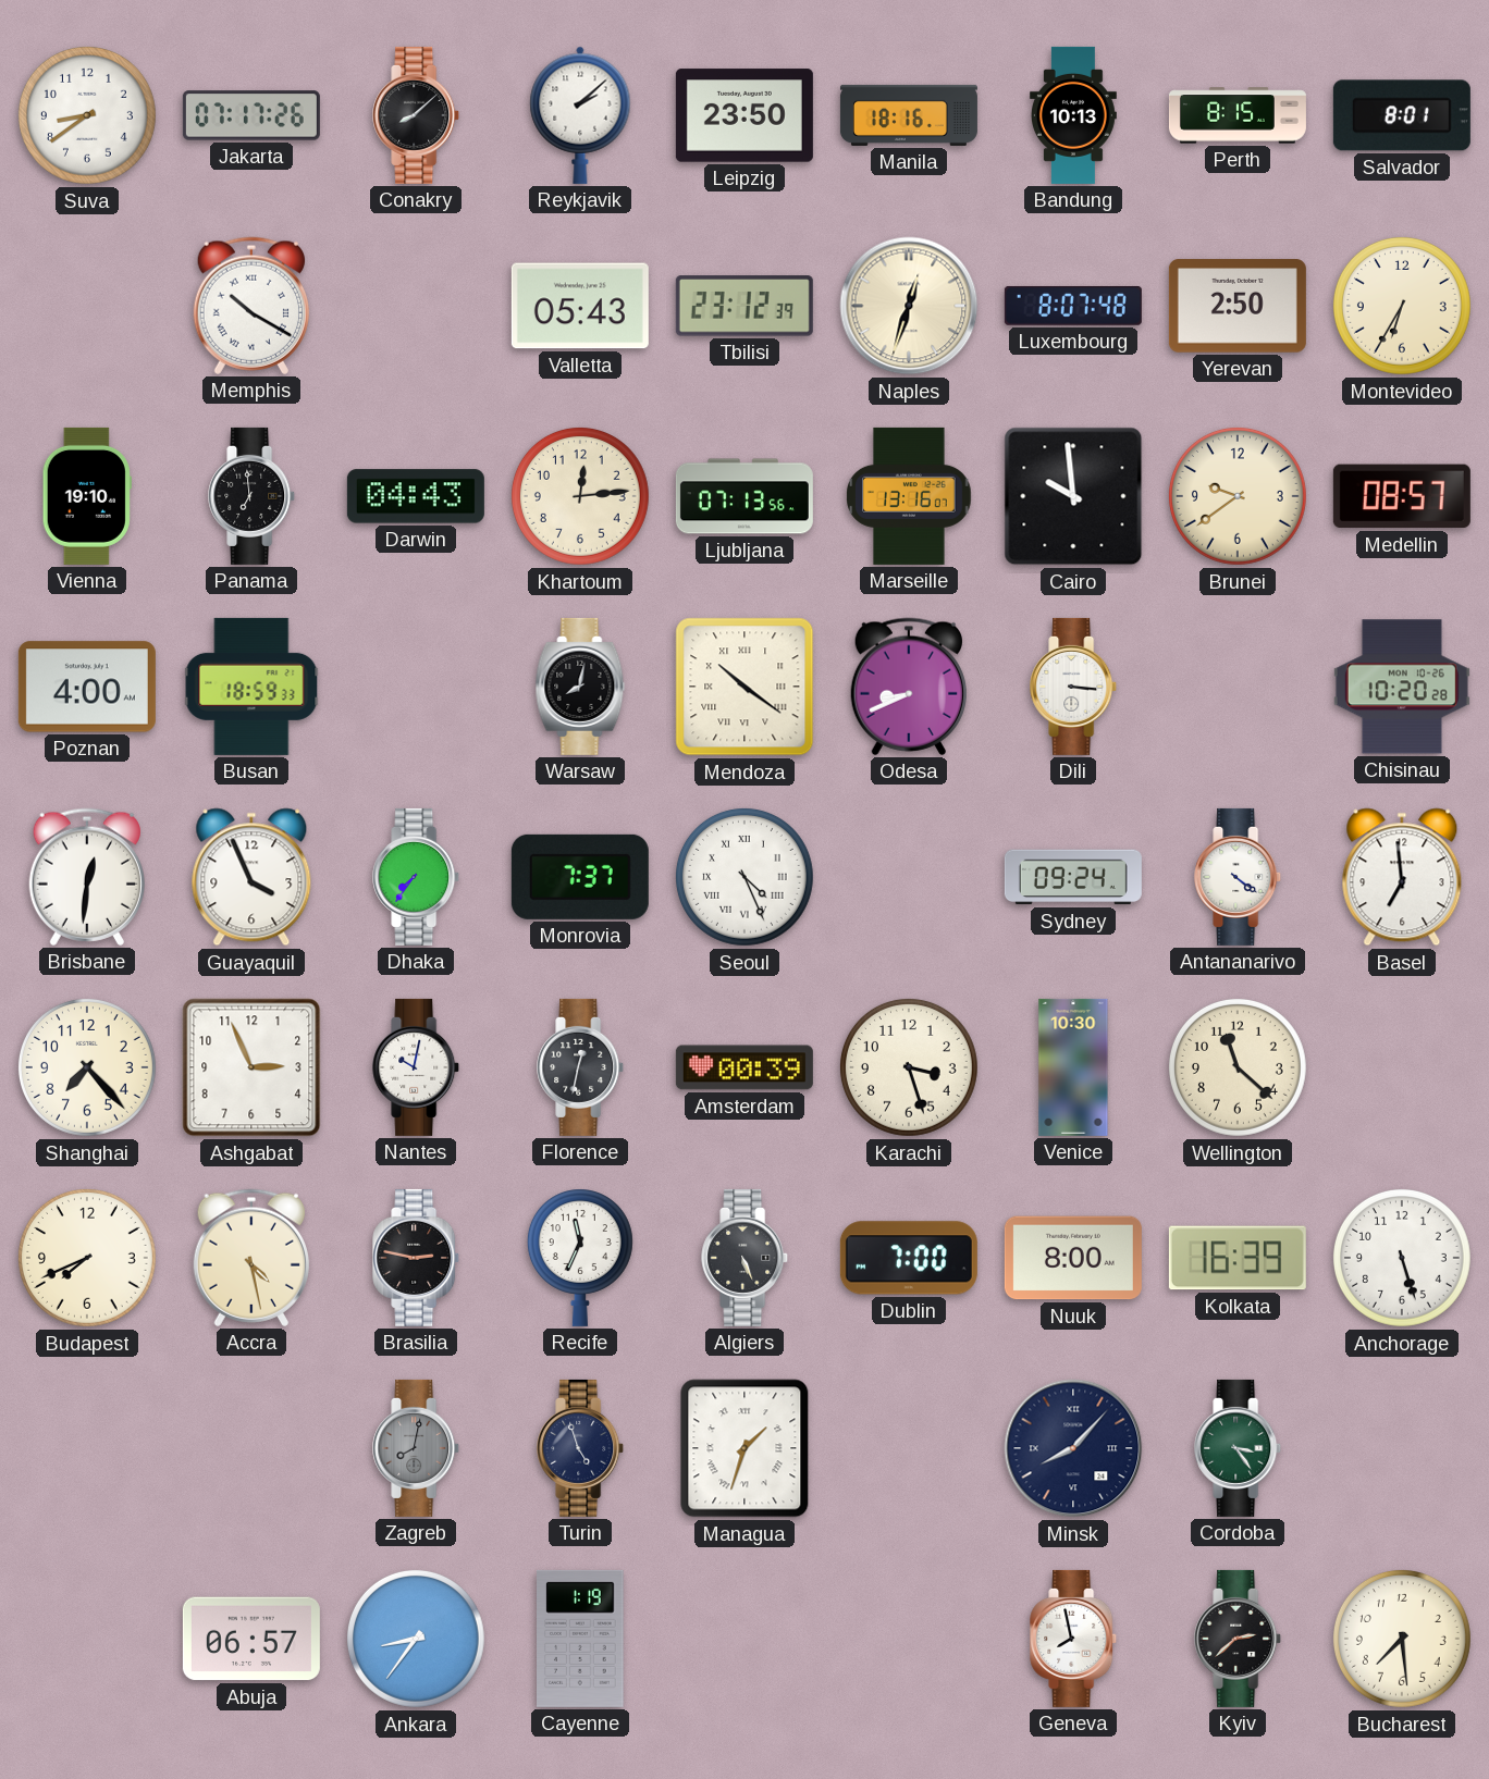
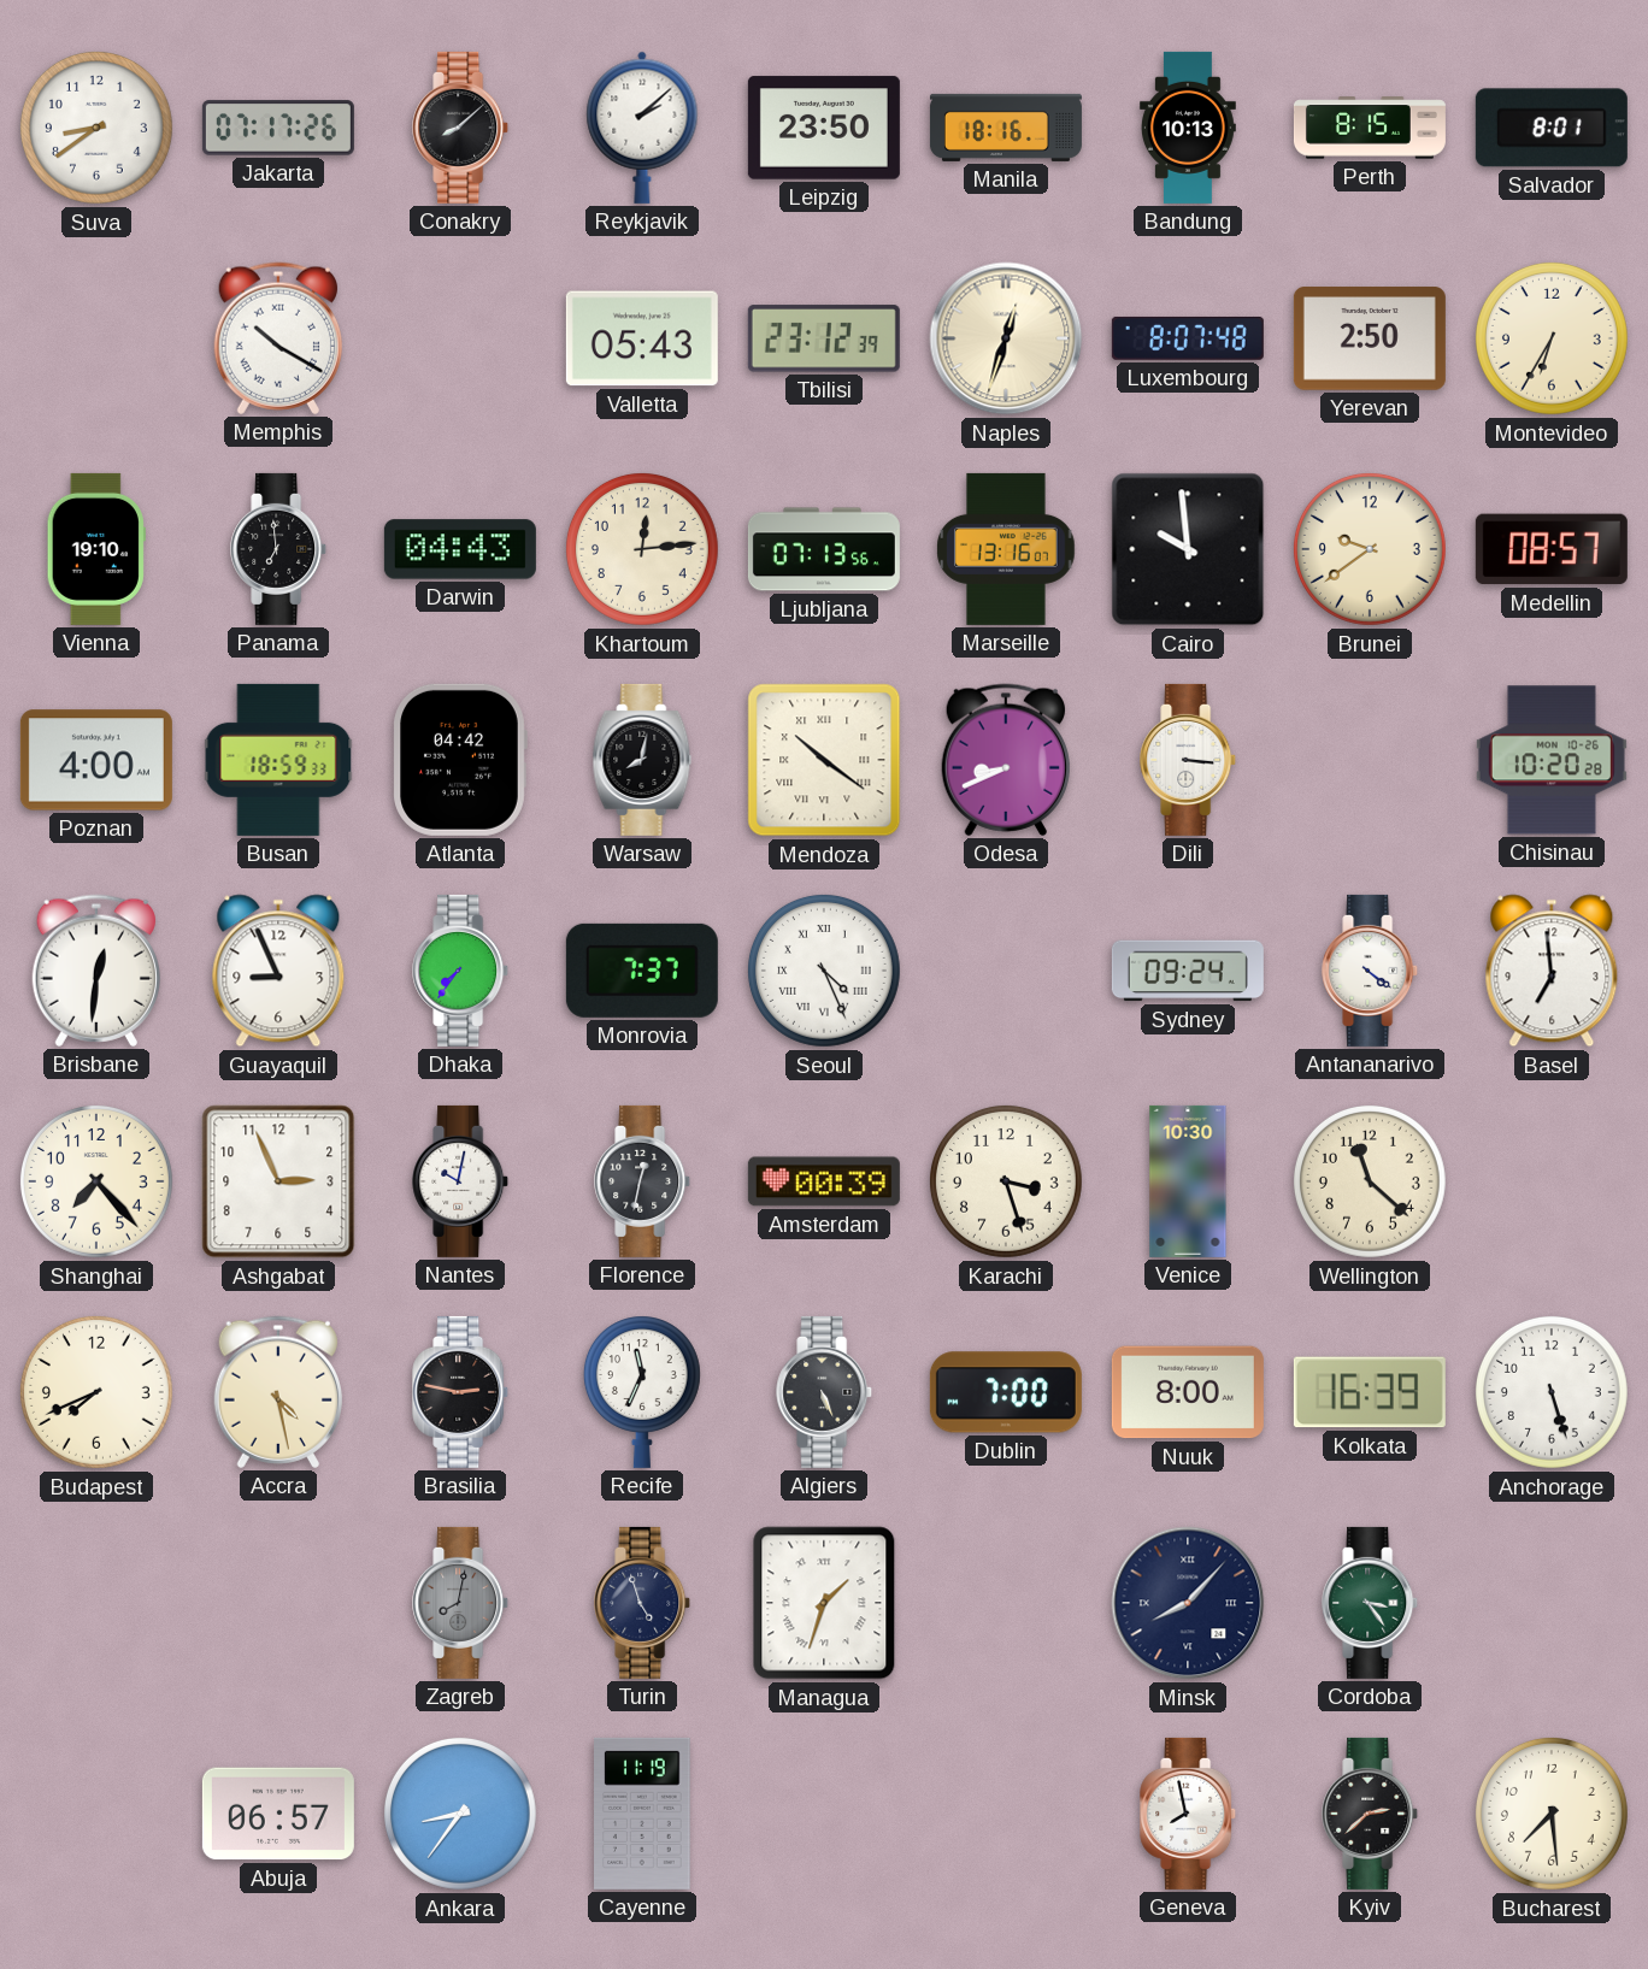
Atlanta: none -> 04:42
Guayaquil: 3:56 -> 8:56
Cayenne: 1:19 -> 11:19
